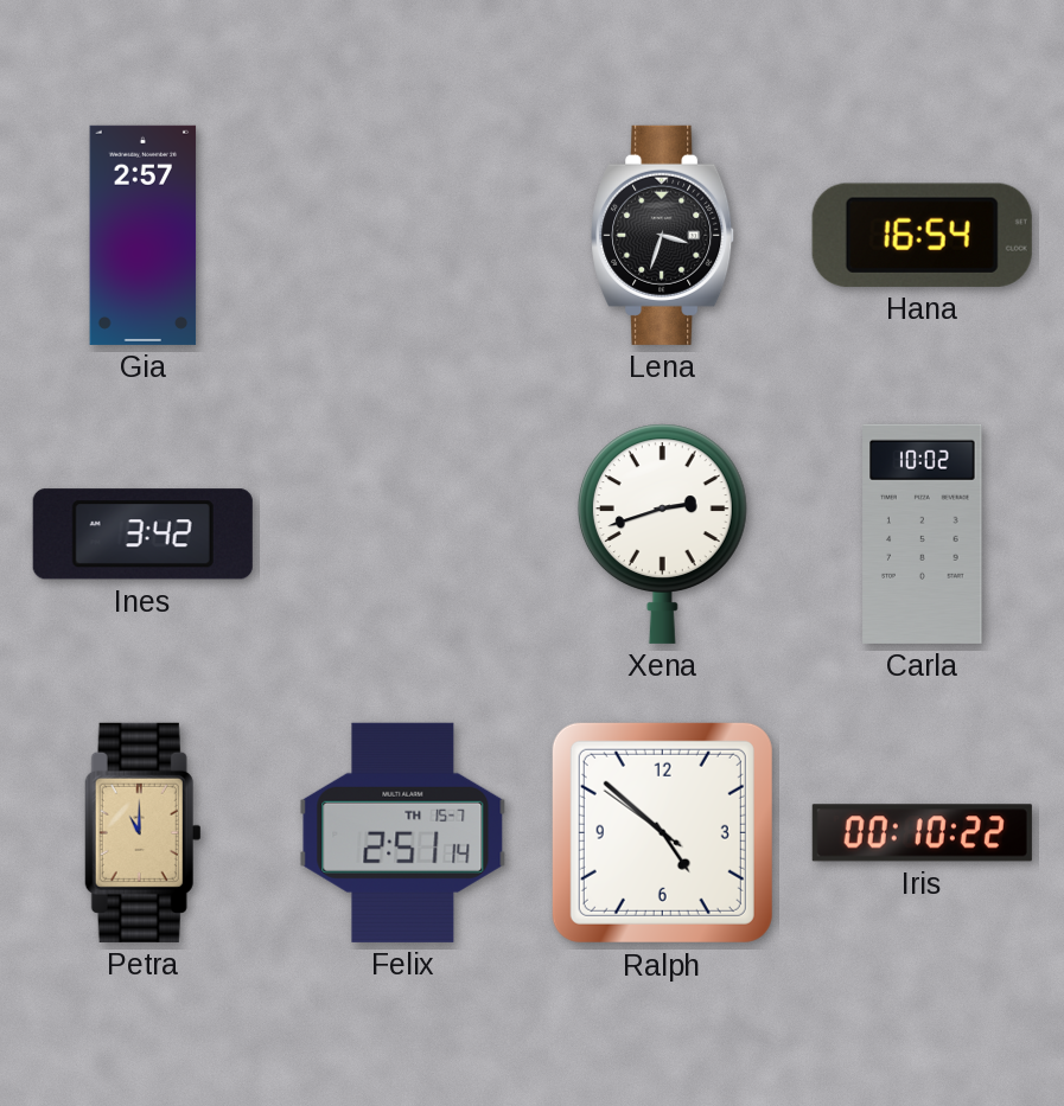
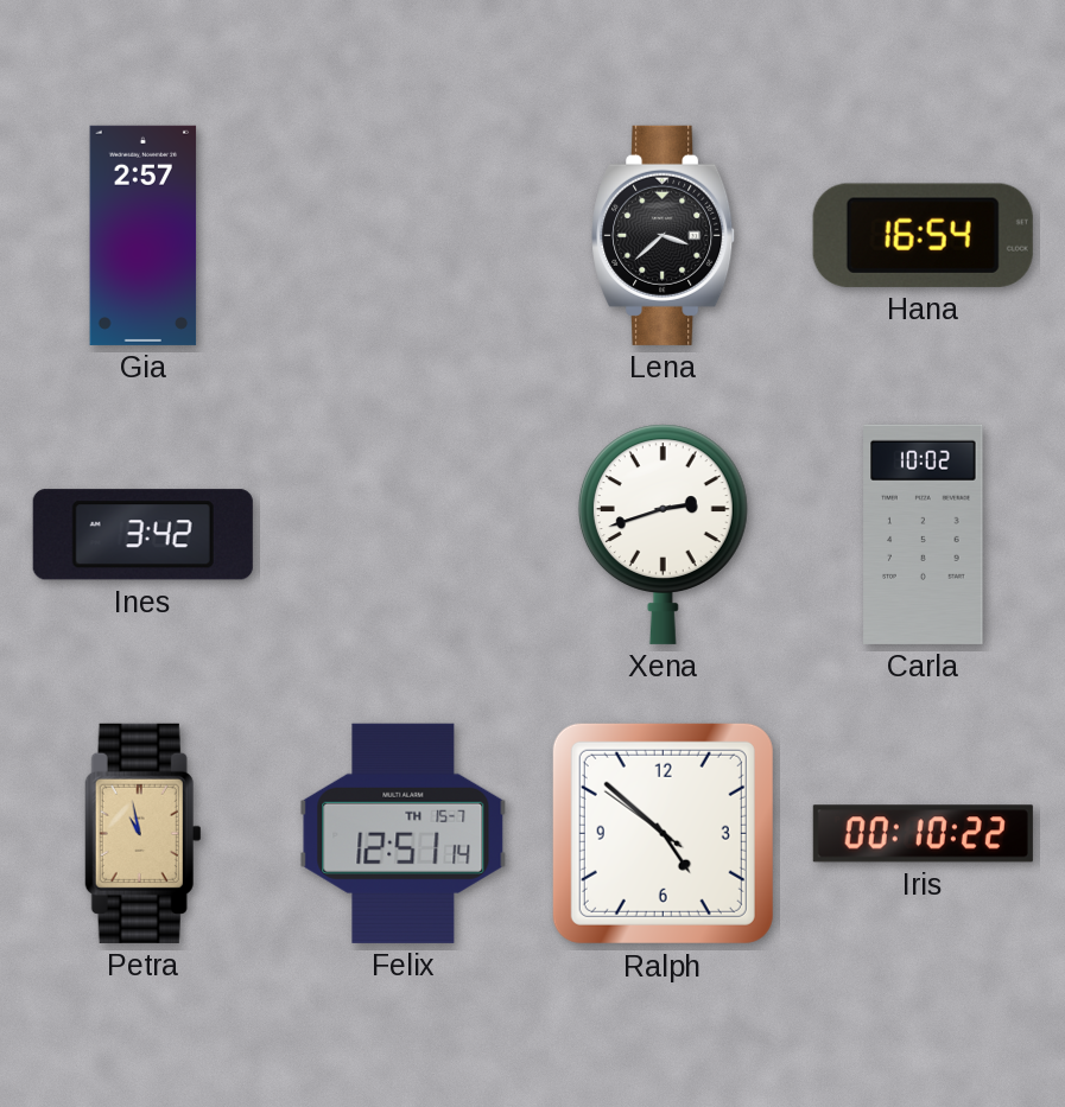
Lena: 3:33 -> 3:38
Petra: 11:00 -> 10:58
Felix: 2:51 -> 12:51
